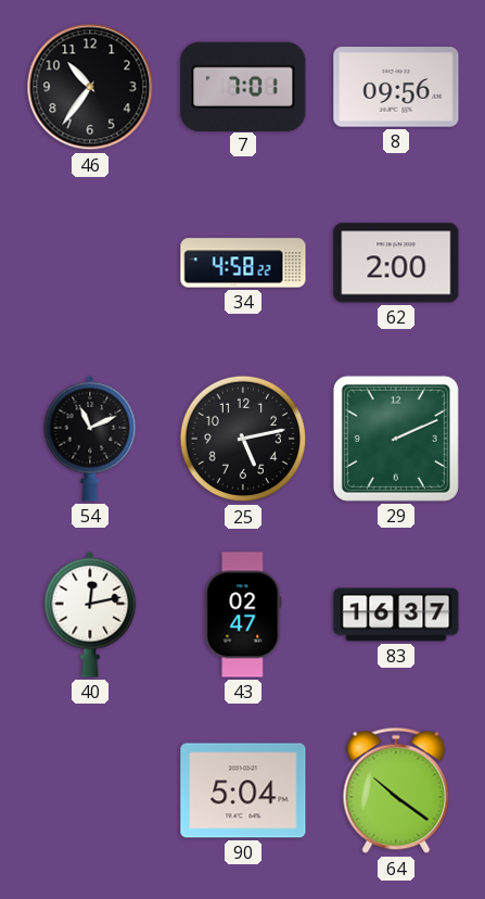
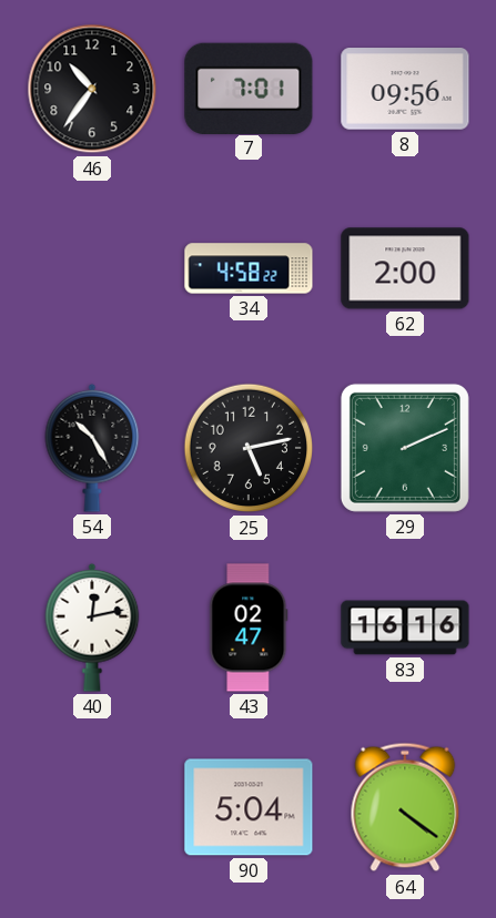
54: 11:11 -> 10:25
83: 16:37 -> 16:16
64: 10:21 -> 4:21
